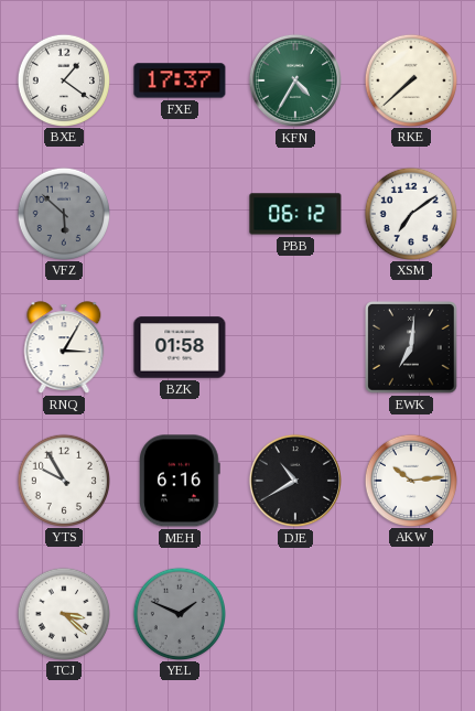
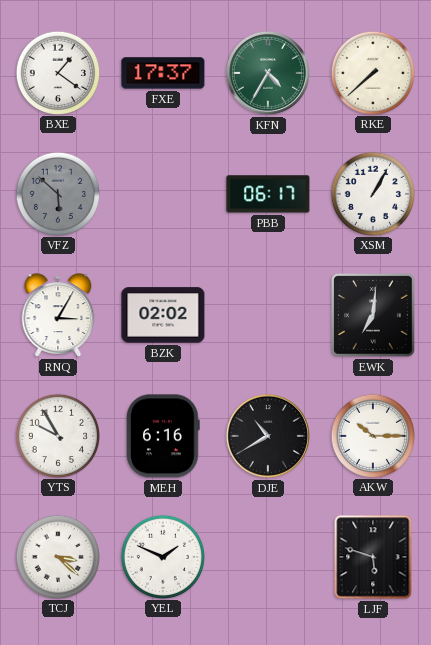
PBB: 06:12 -> 06:17
XSM: 7:09 -> 1:05
BZK: 01:58 -> 02:02
AKW: 10:14 -> 10:15
YEL dial: grey -> white
LJF: none -> 5:48
